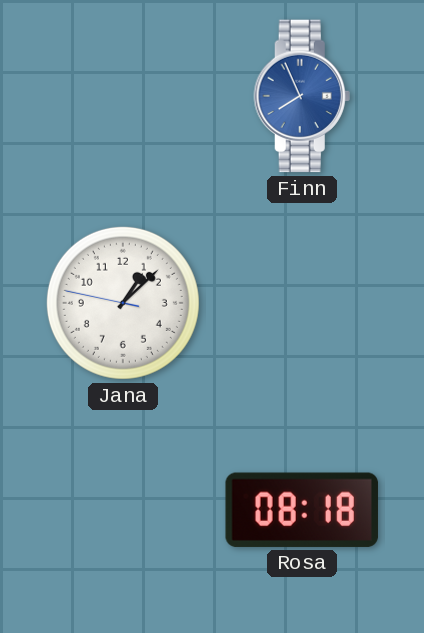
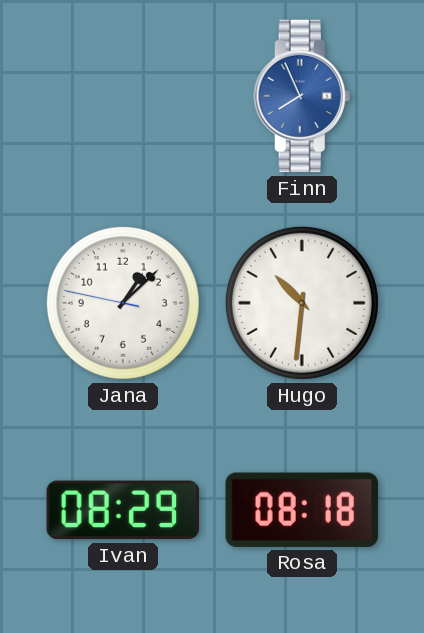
Hugo: none -> 10:31
Ivan: none -> 08:29
